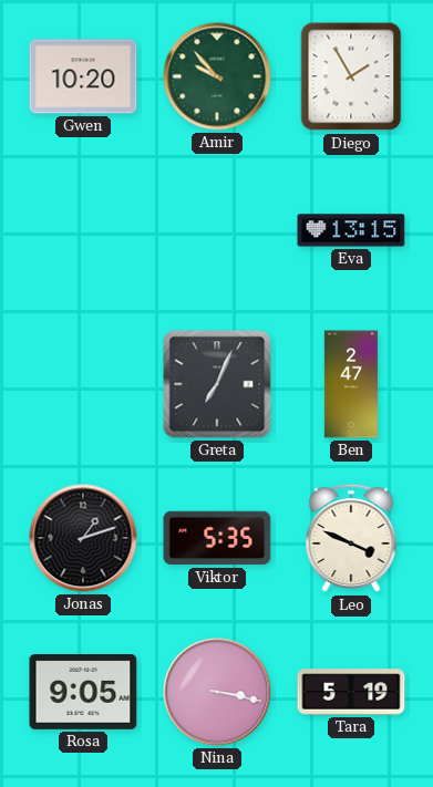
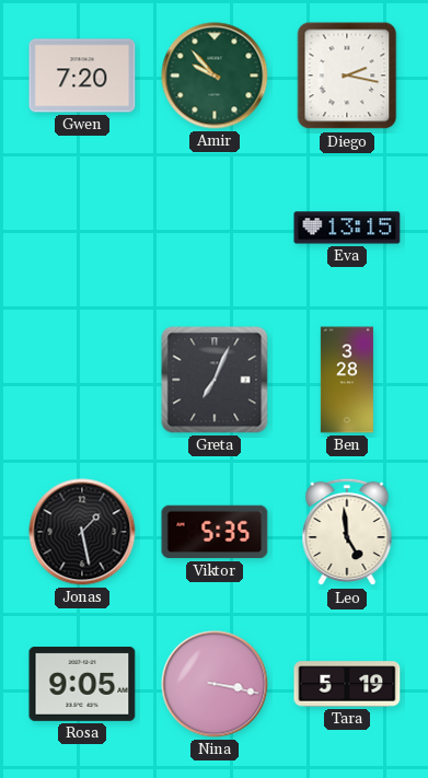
Gwen: 10:20 -> 7:20
Diego: 1:55 -> 2:17
Ben: 2:47 -> 3:28
Jonas: 1:12 -> 1:28
Leo: 3:49 -> 4:59
